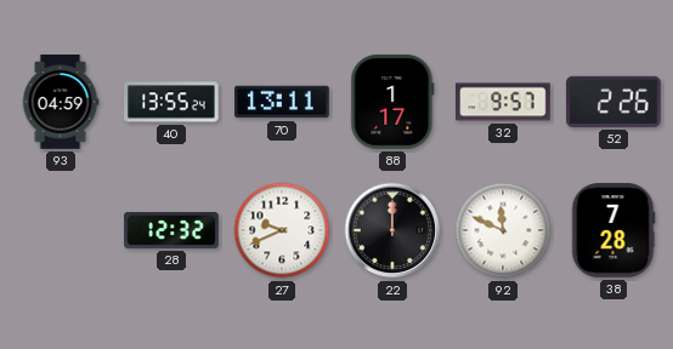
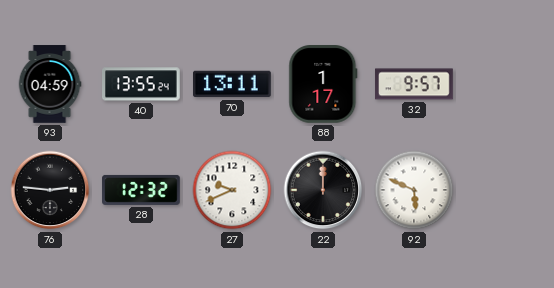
52: 2:26 -> none
76: none -> 2:46
92: 11:49 -> 5:49
38: 7:28 -> none
